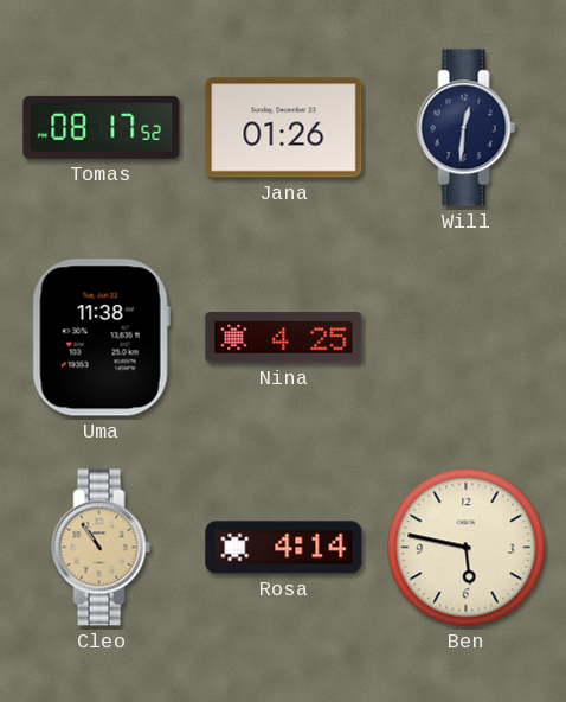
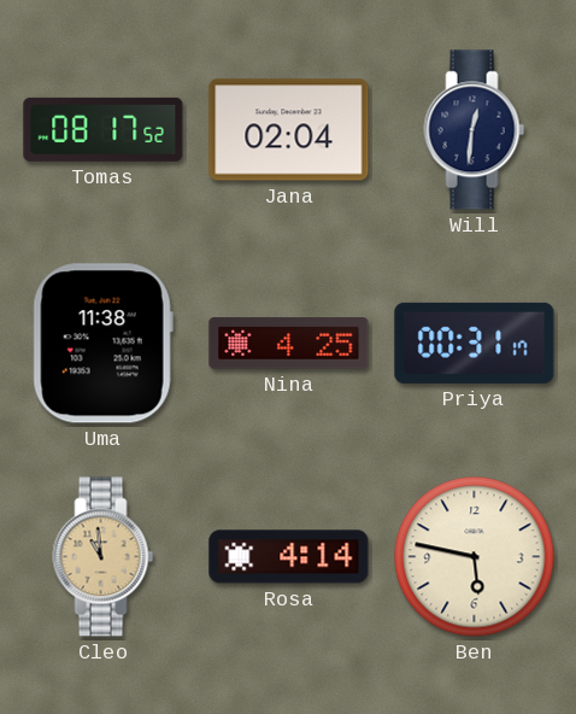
Jana: 01:26 -> 02:04
Priya: none -> 00:31
Cleo: 10:54 -> 10:59
